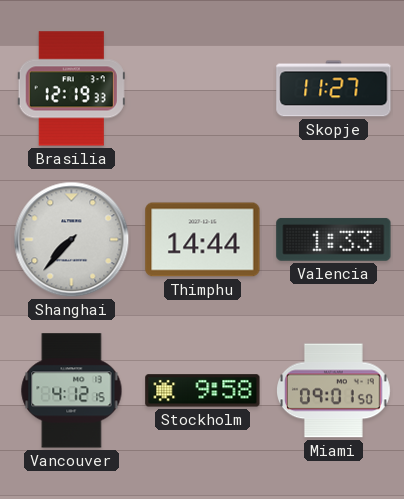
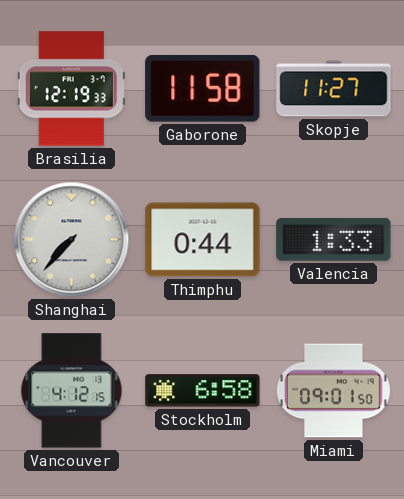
Gaborone: none -> 11:58
Thimphu: 14:44 -> 0:44
Stockholm: 9:58 -> 6:58
